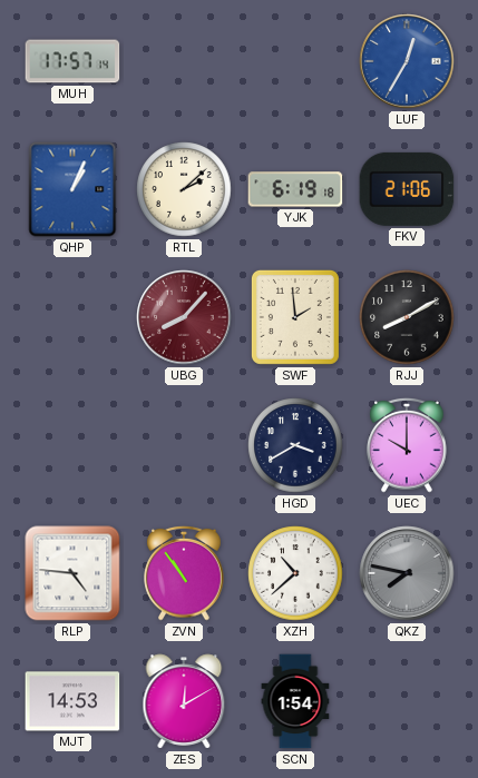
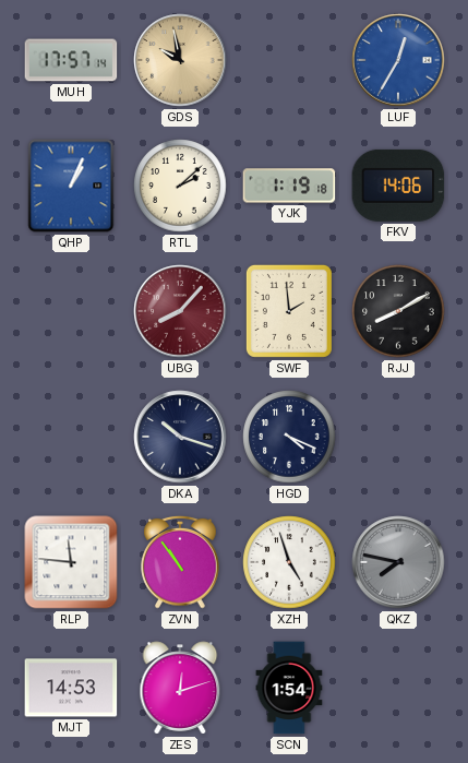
GDS: none -> 9:58
YJK: 6:19 -> 1:19
FKV: 21:06 -> 14:06
DKA: none -> 10:18
HGD: 3:40 -> 4:19
UEC: 10:00 -> none
RLP: 4:46 -> 11:46
XZH: 10:38 -> 4:57
ZES: 12:10 -> 12:12
